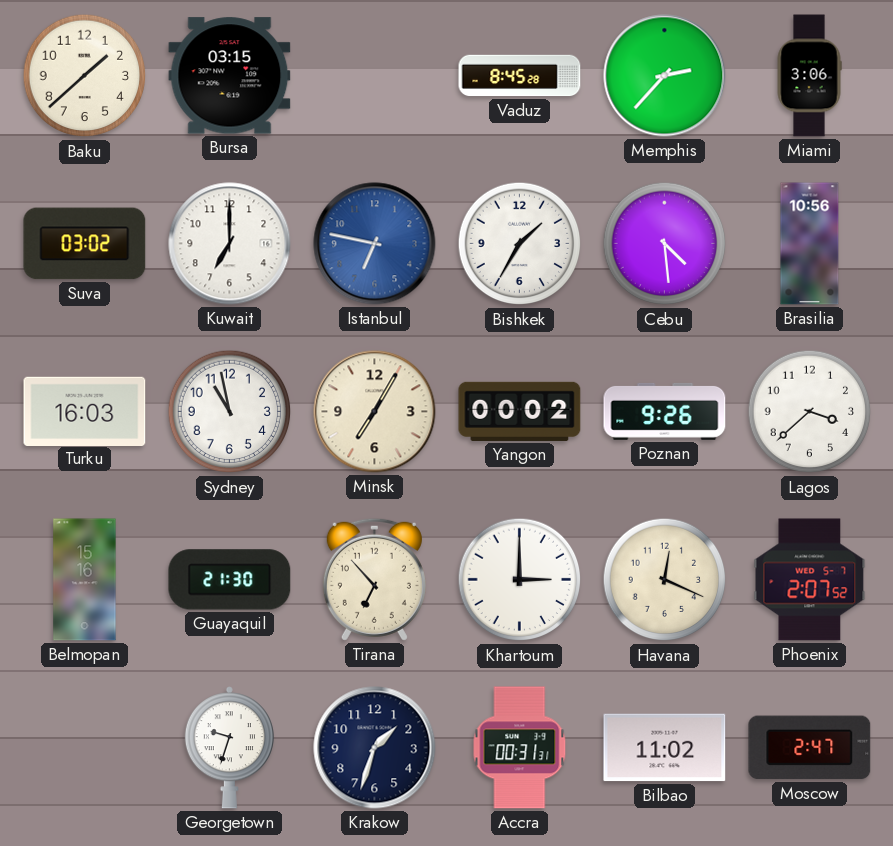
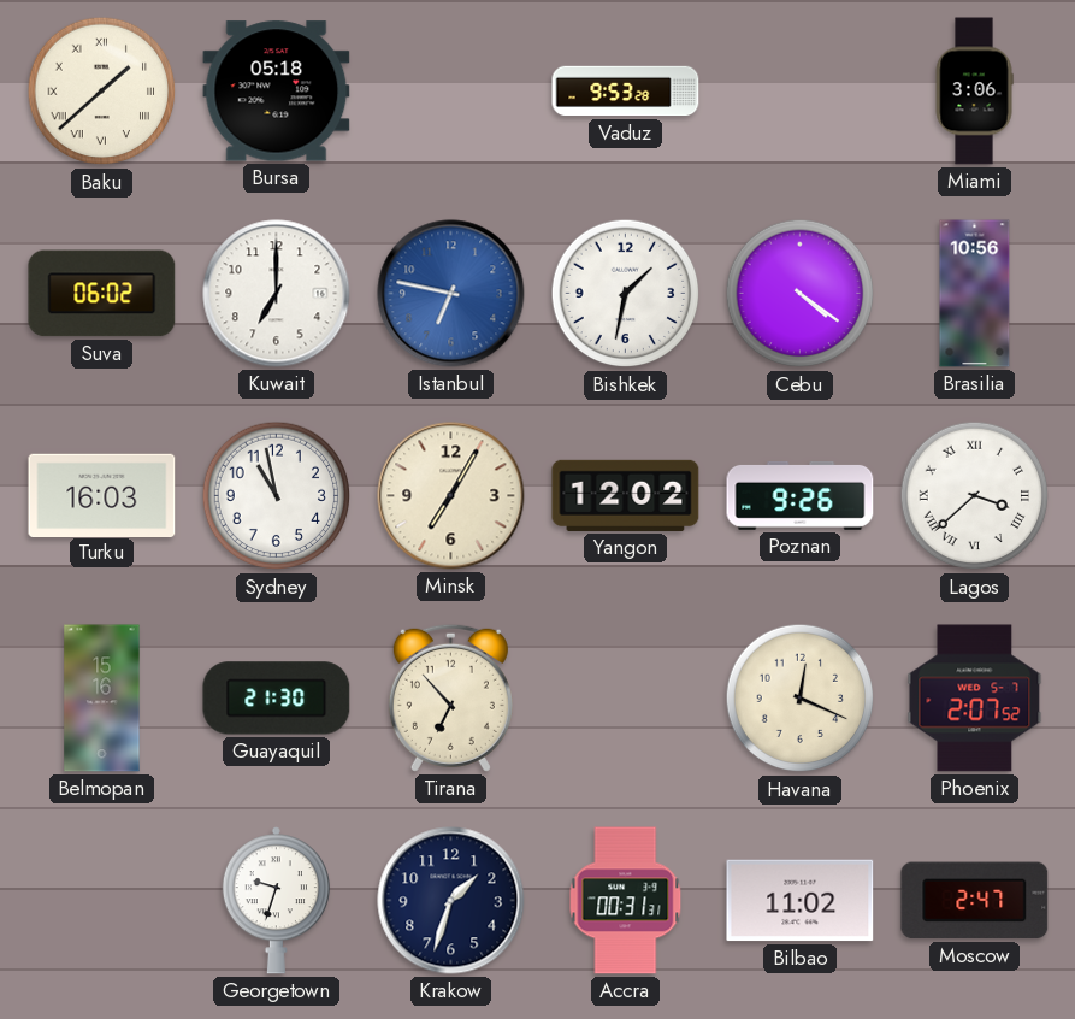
Baku numerals: Arabic -> Roman
Bursa: 03:15 -> 05:18
Vaduz: 8:45 -> 9:53
Memphis: 2:37 -> none
Suva: 03:02 -> 06:02
Bishkek: 1:35 -> 1:32
Cebu: 4:29 -> 4:21
Yangon: 00:02 -> 12:02
Lagos numerals: Arabic -> Roman
Khartoum: 3:00 -> none
